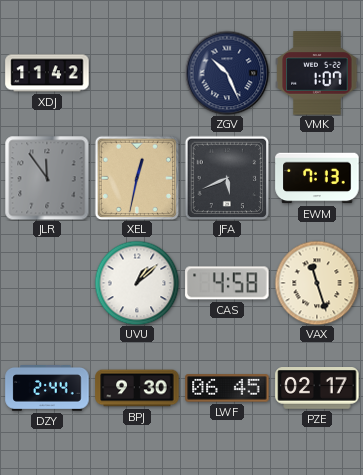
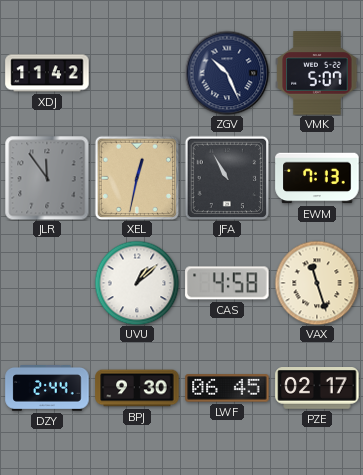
VMK: 1:07 -> 5:07
JFA: 5:41 -> 10:55
